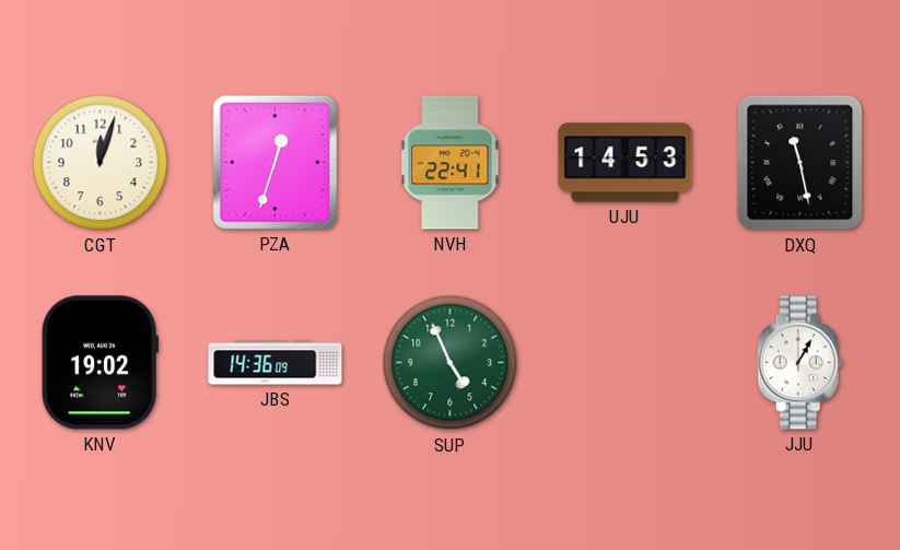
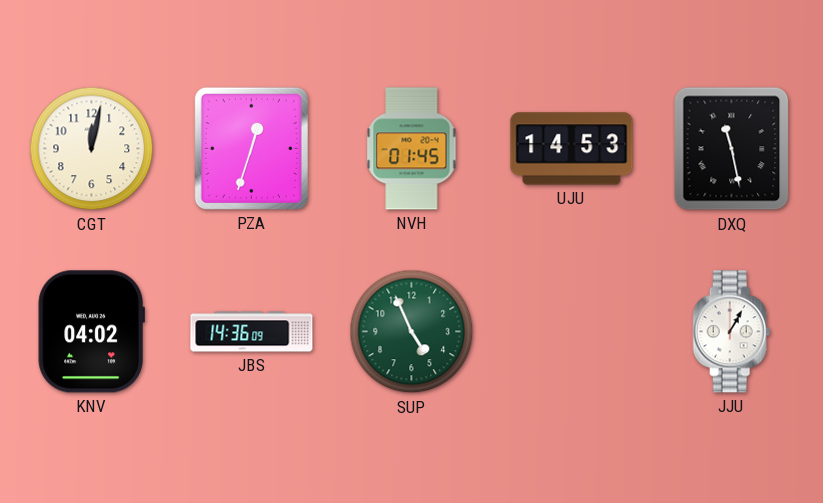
CGT: 12:03 -> 12:02
NVH: 22:41 -> 01:45
KNV: 19:02 -> 04:02
